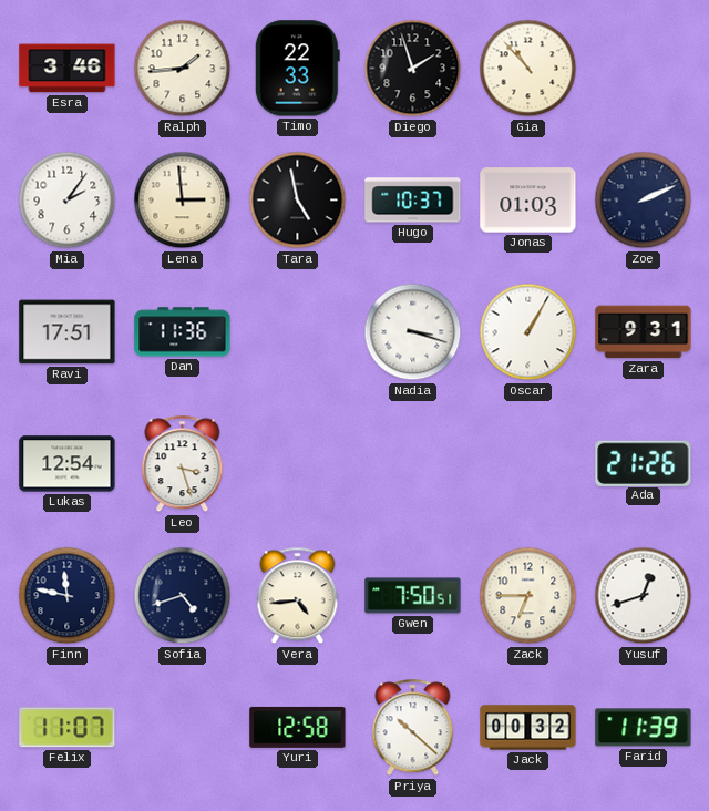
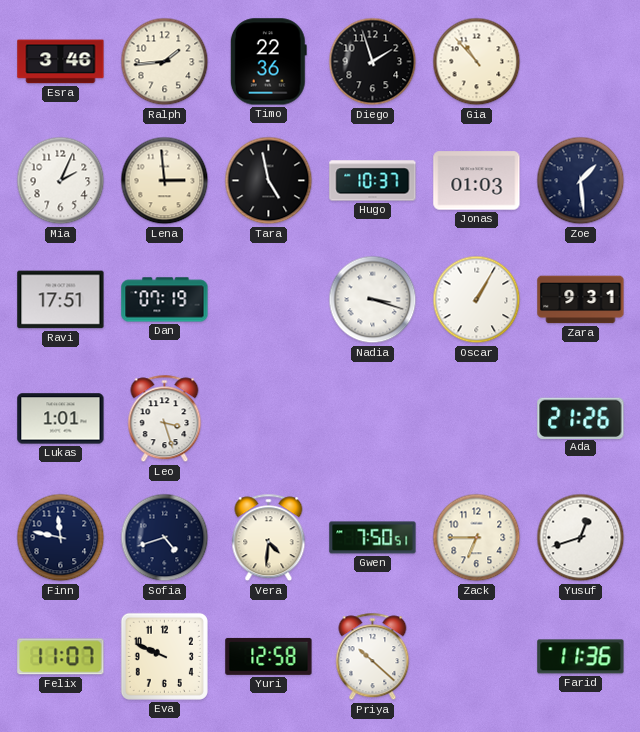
Timo: 22:33 -> 22:36
Mia: 2:06 -> 2:04
Zoe: 2:11 -> 1:29
Dan: 11:36 -> 07:19
Lukas: 12:54 -> 1:01
Vera: 4:44 -> 4:31
Eva: none -> 9:49
Jack: 00:32 -> none
Farid: 11:39 -> 11:36
